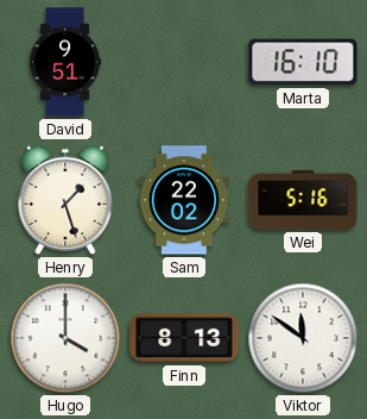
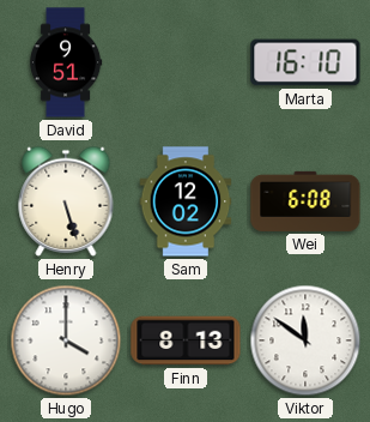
Henry: 1:27 -> 5:27
Sam: 22:02 -> 12:02
Wei: 5:16 -> 6:08
